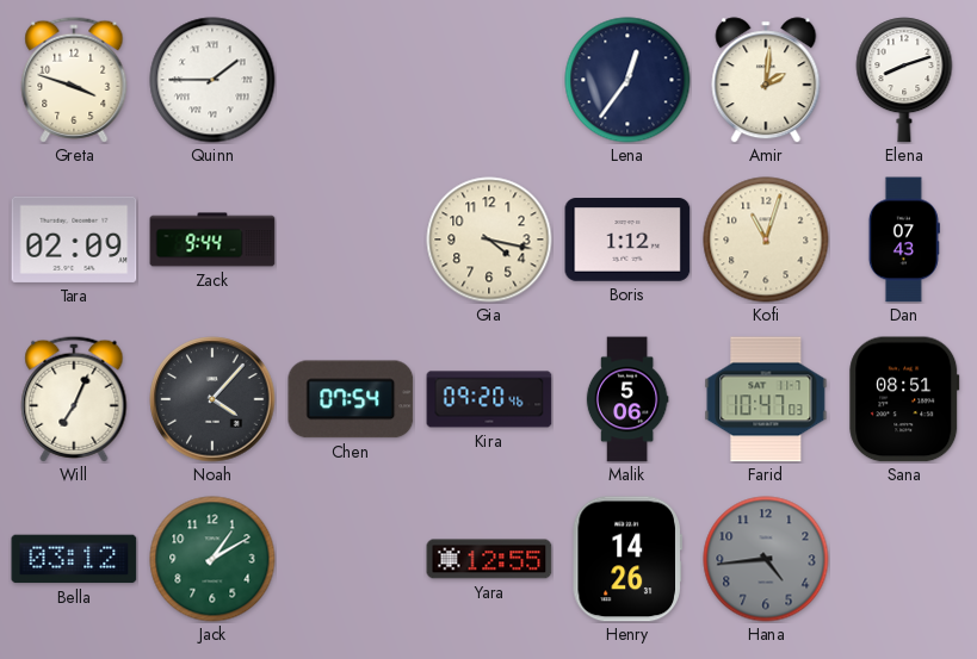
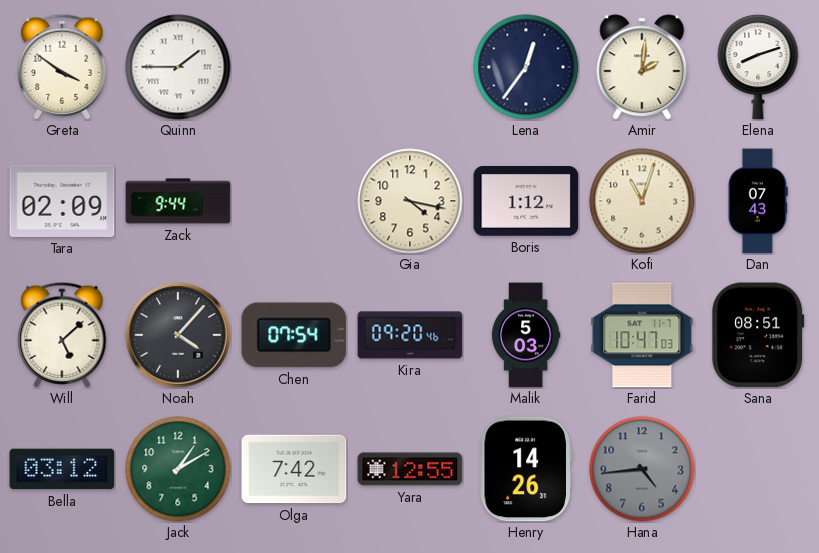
Greta: 3:48 -> 3:51
Will: 7:04 -> 5:08
Malik: 5:06 -> 5:03
Olga: none -> 7:42
